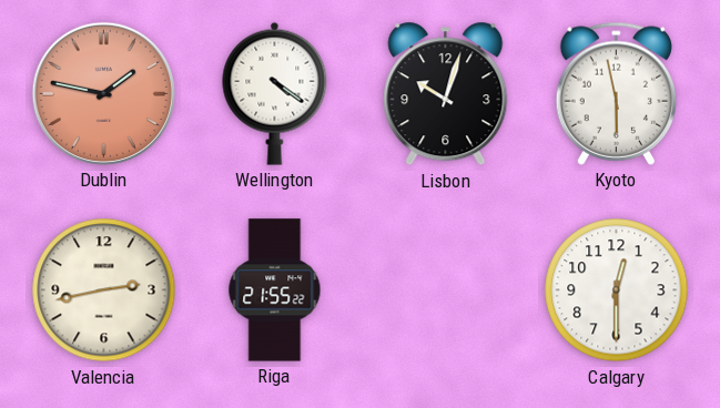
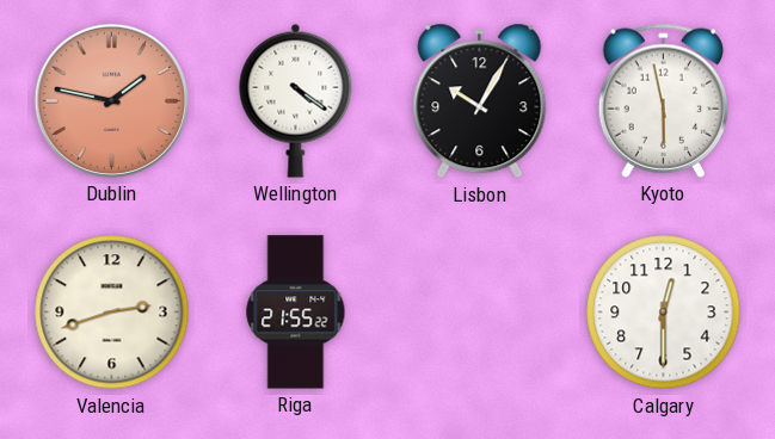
Lisbon: 10:03 -> 10:05
Valencia: 2:43 -> 2:42
